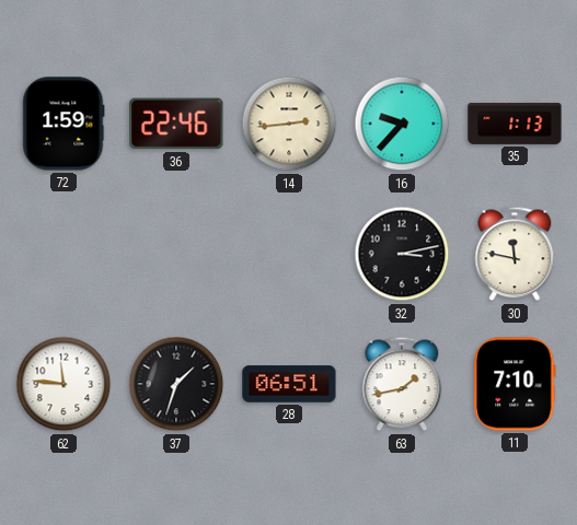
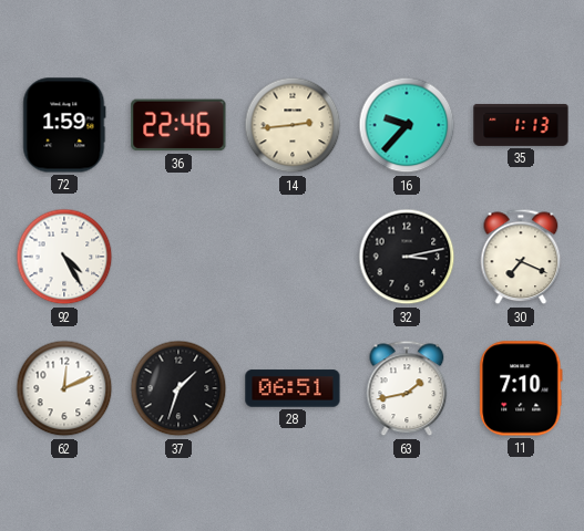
92: none -> 4:25
30: 11:47 -> 7:19
62: 11:46 -> 12:11
